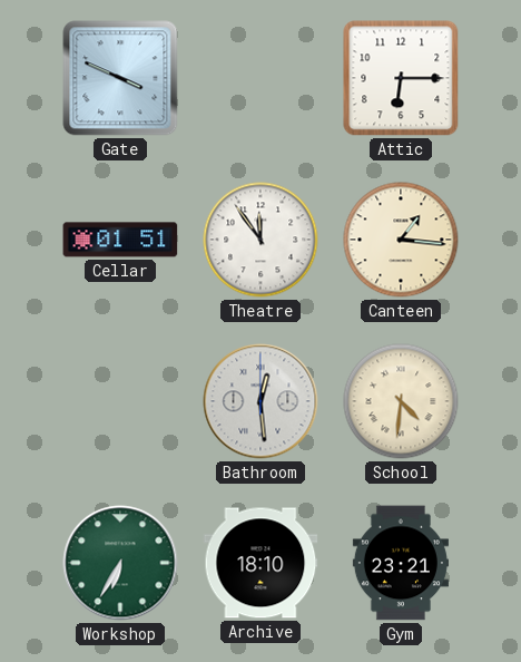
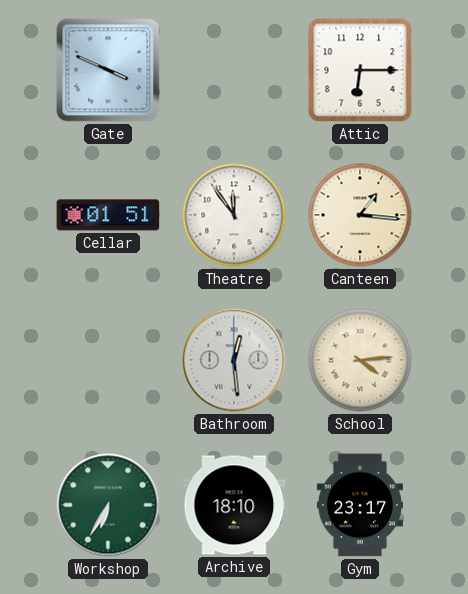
School: 4:31 -> 4:14
Gym: 23:21 -> 23:17
